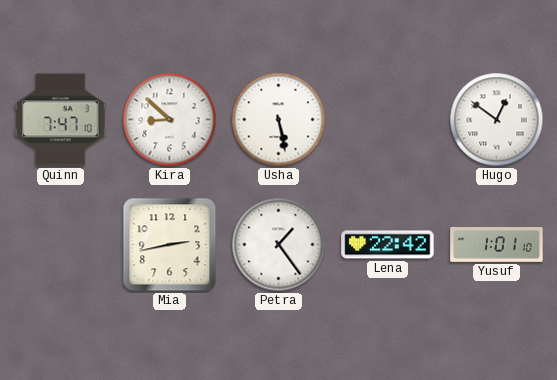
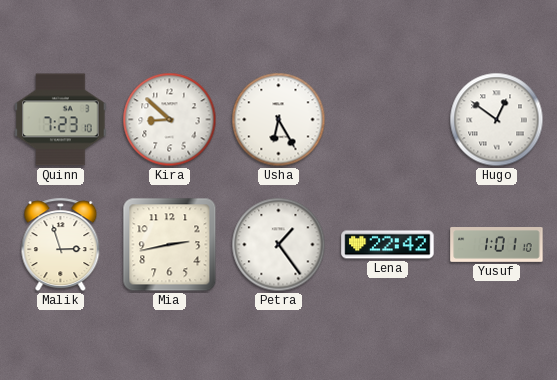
Quinn: 7:47 -> 7:23
Usha: 5:28 -> 6:25
Malik: none -> 2:57
